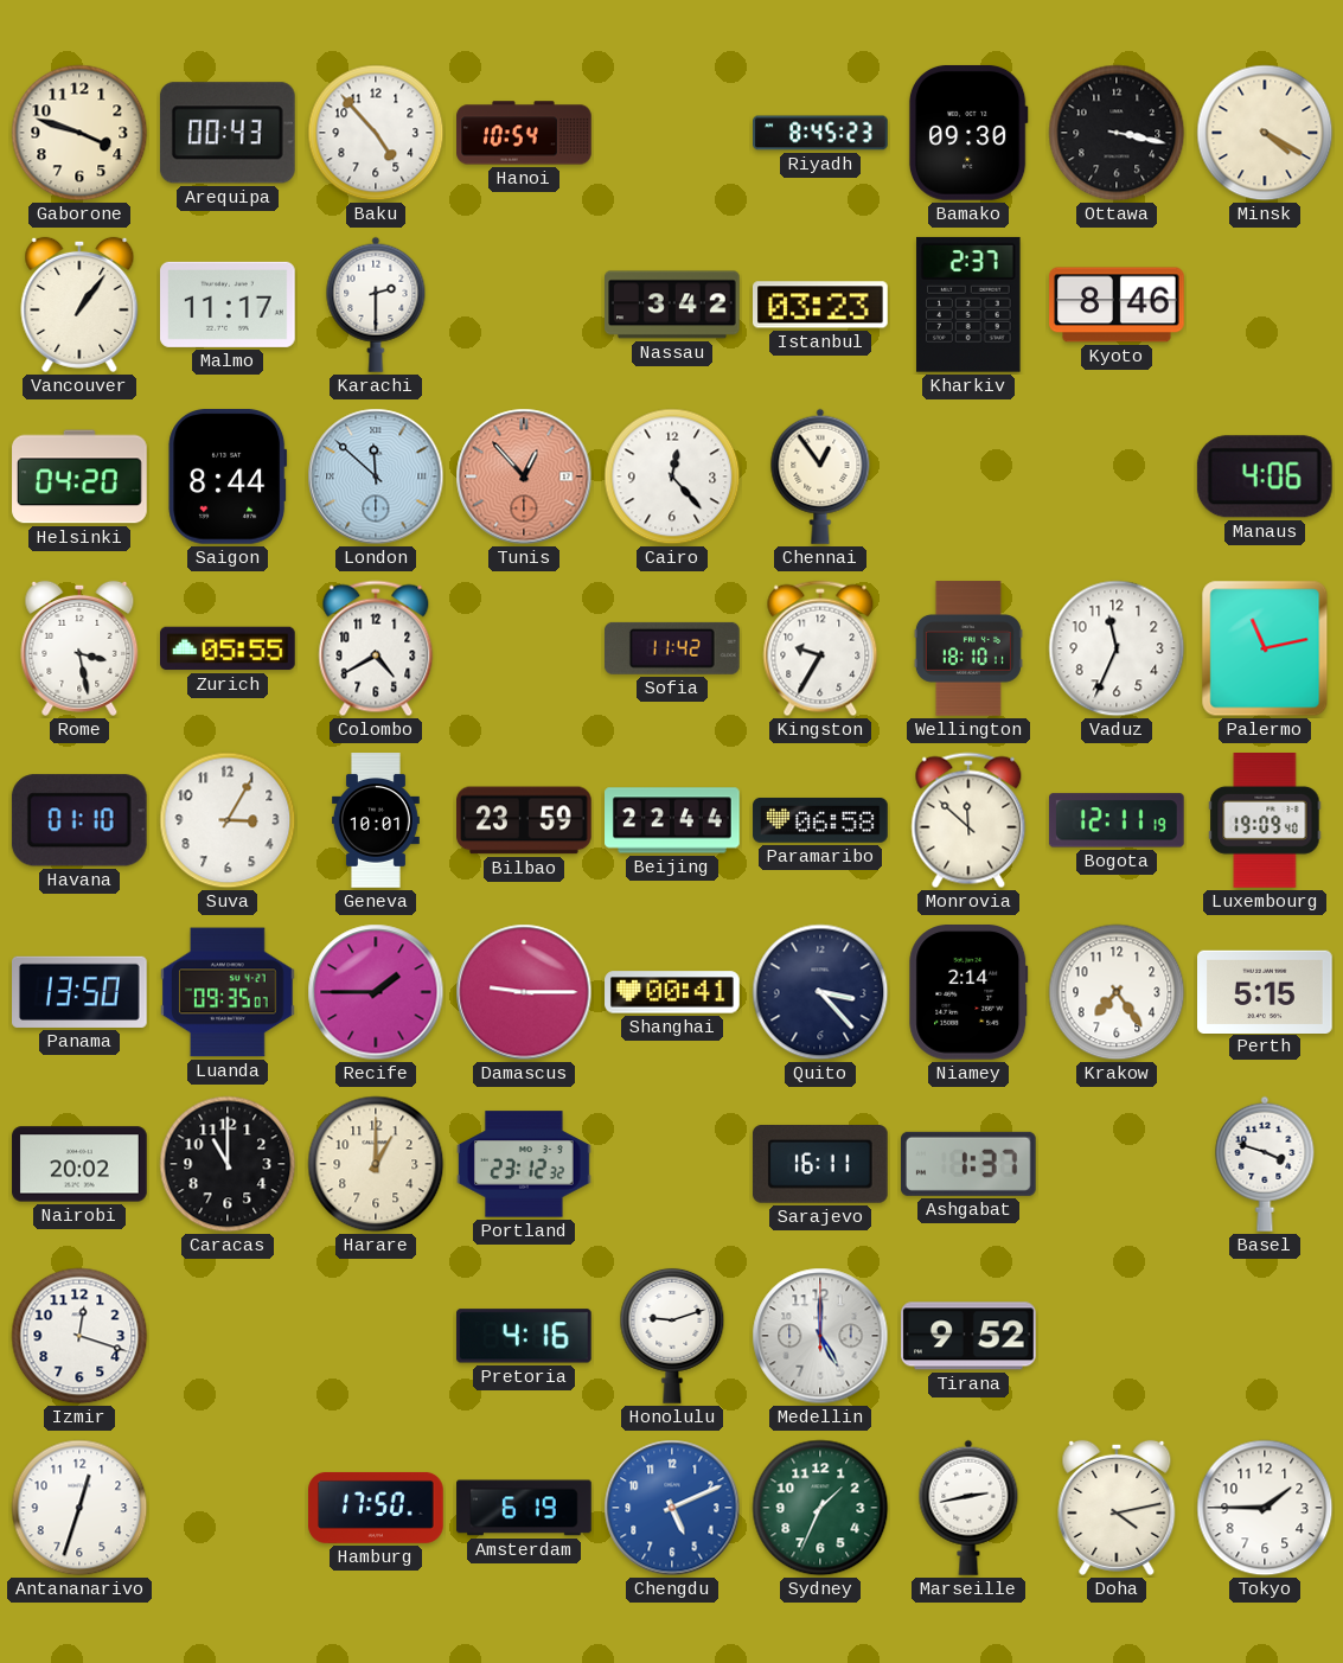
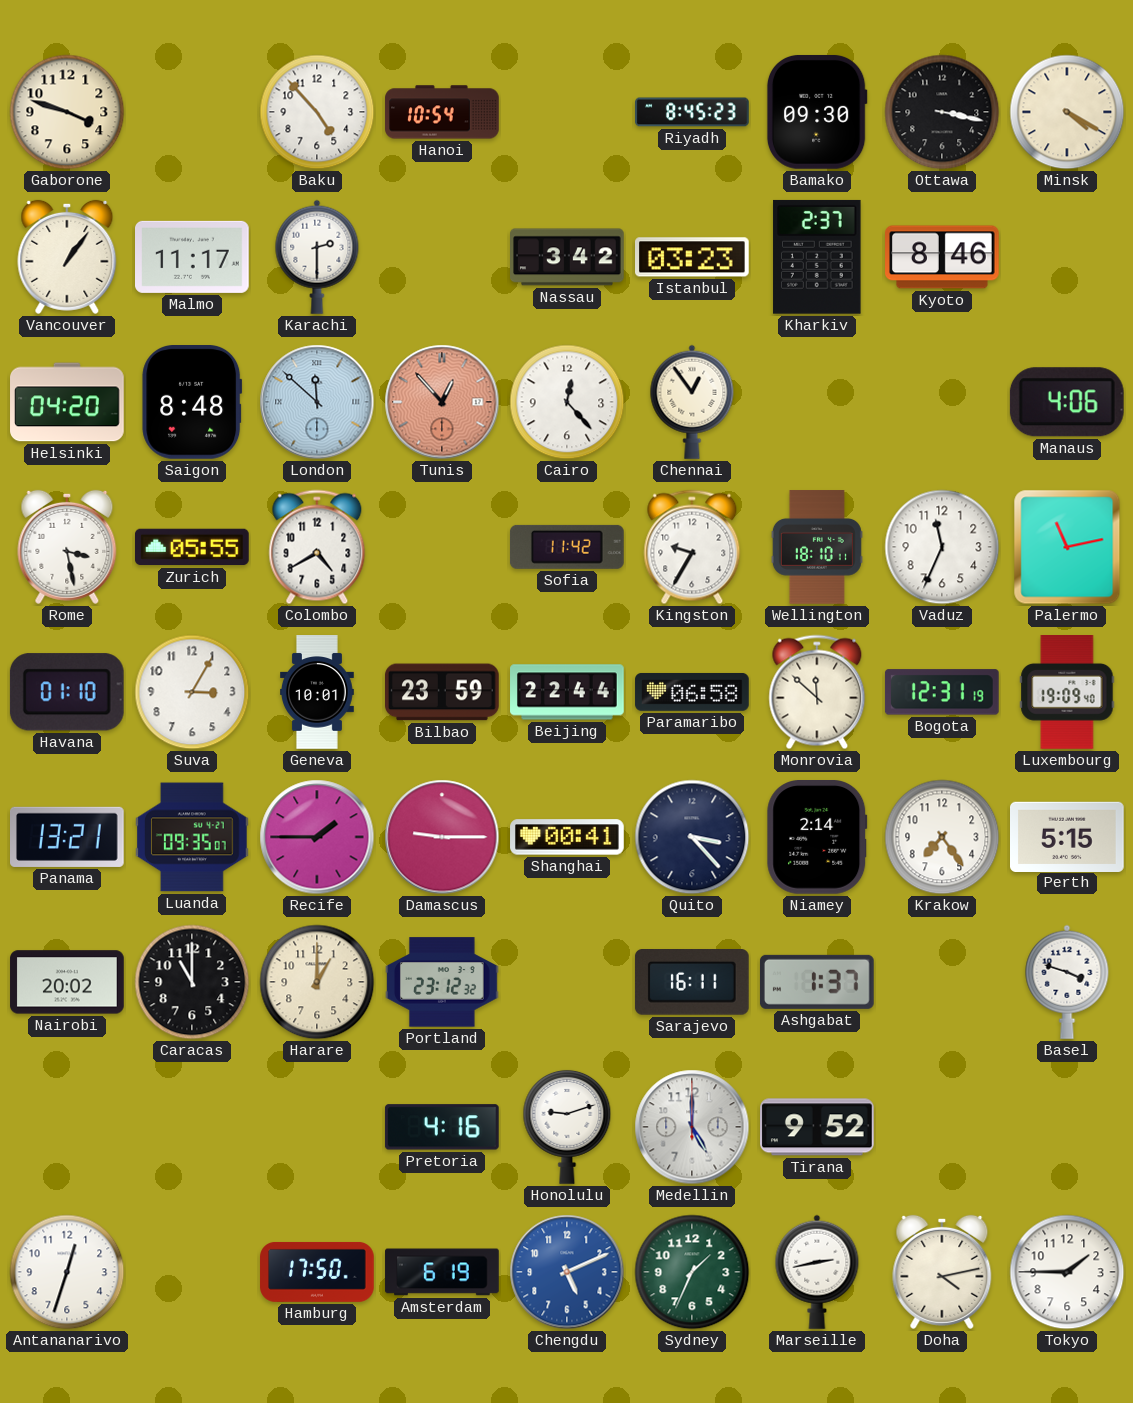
Arequipa: 00:43 -> none
Saigon: 8:44 -> 8:48
Bogota: 12:11 -> 12:31
Panama: 13:50 -> 13:21
Izmir: 12:18 -> none
